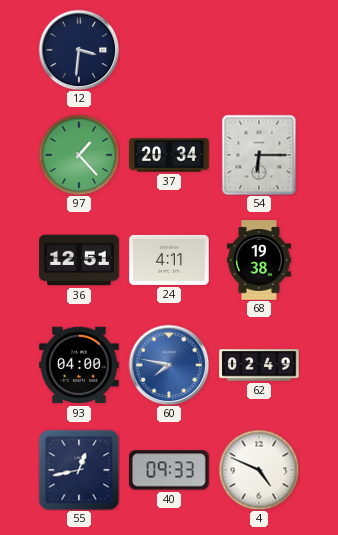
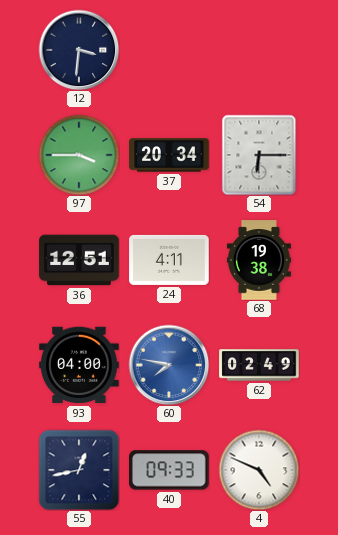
97: 1:23 -> 3:45
